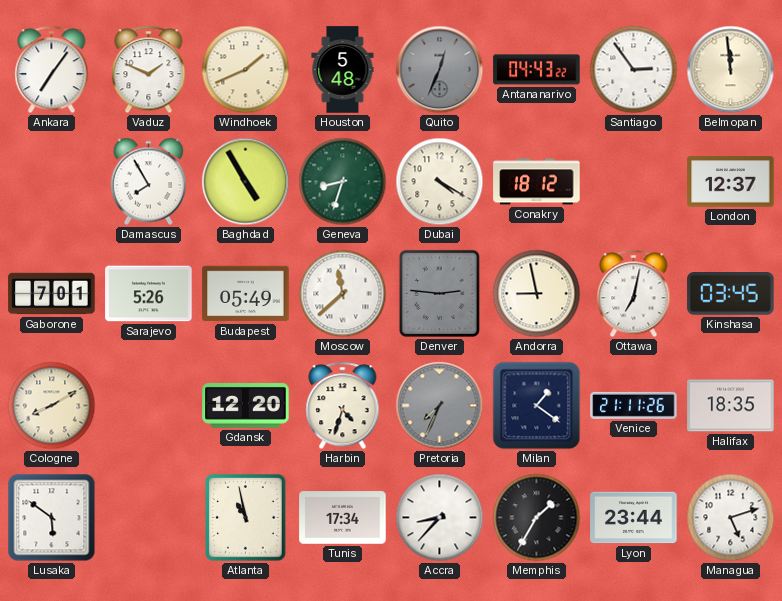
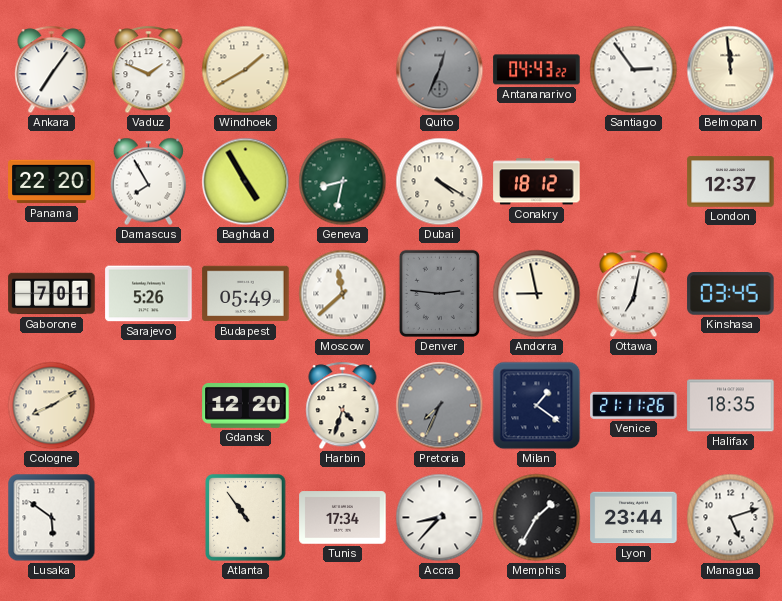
Windhoek: 1:41 -> 1:40
Houston: 5:48 -> none
Panama: none -> 22:20
Geneva: 8:33 -> 8:32
Atlanta: 10:58 -> 10:54
